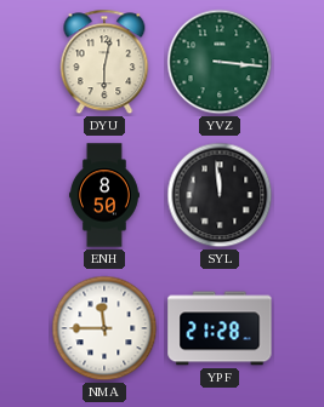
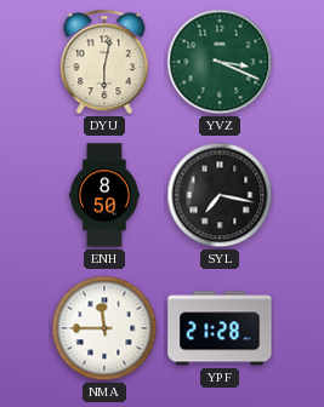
YVZ: 3:16 -> 3:19
SYL: 11:59 -> 7:17
